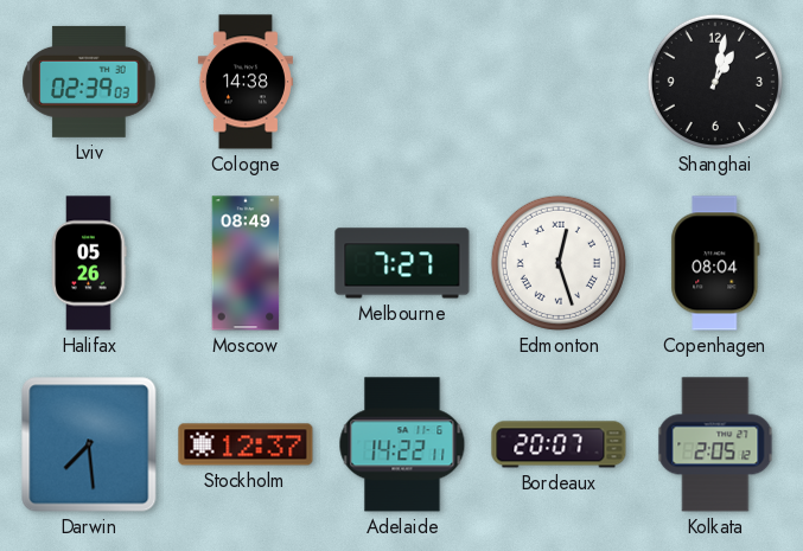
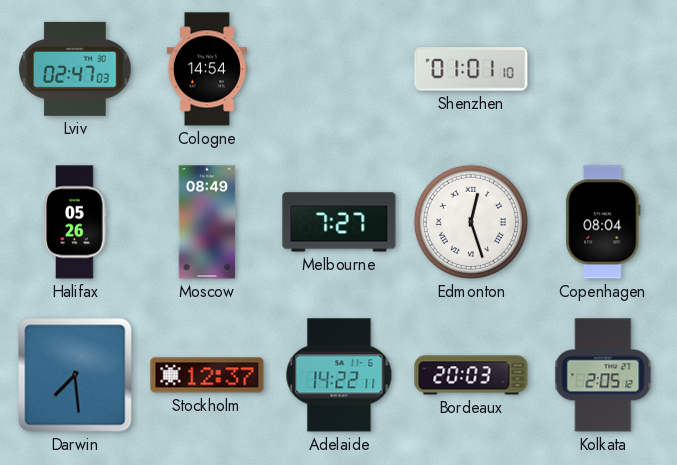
Lviv: 02:39 -> 02:47
Cologne: 14:38 -> 14:54
Shenzhen: none -> 01:01
Shanghai: 1:02 -> none
Bordeaux: 20:07 -> 20:03
